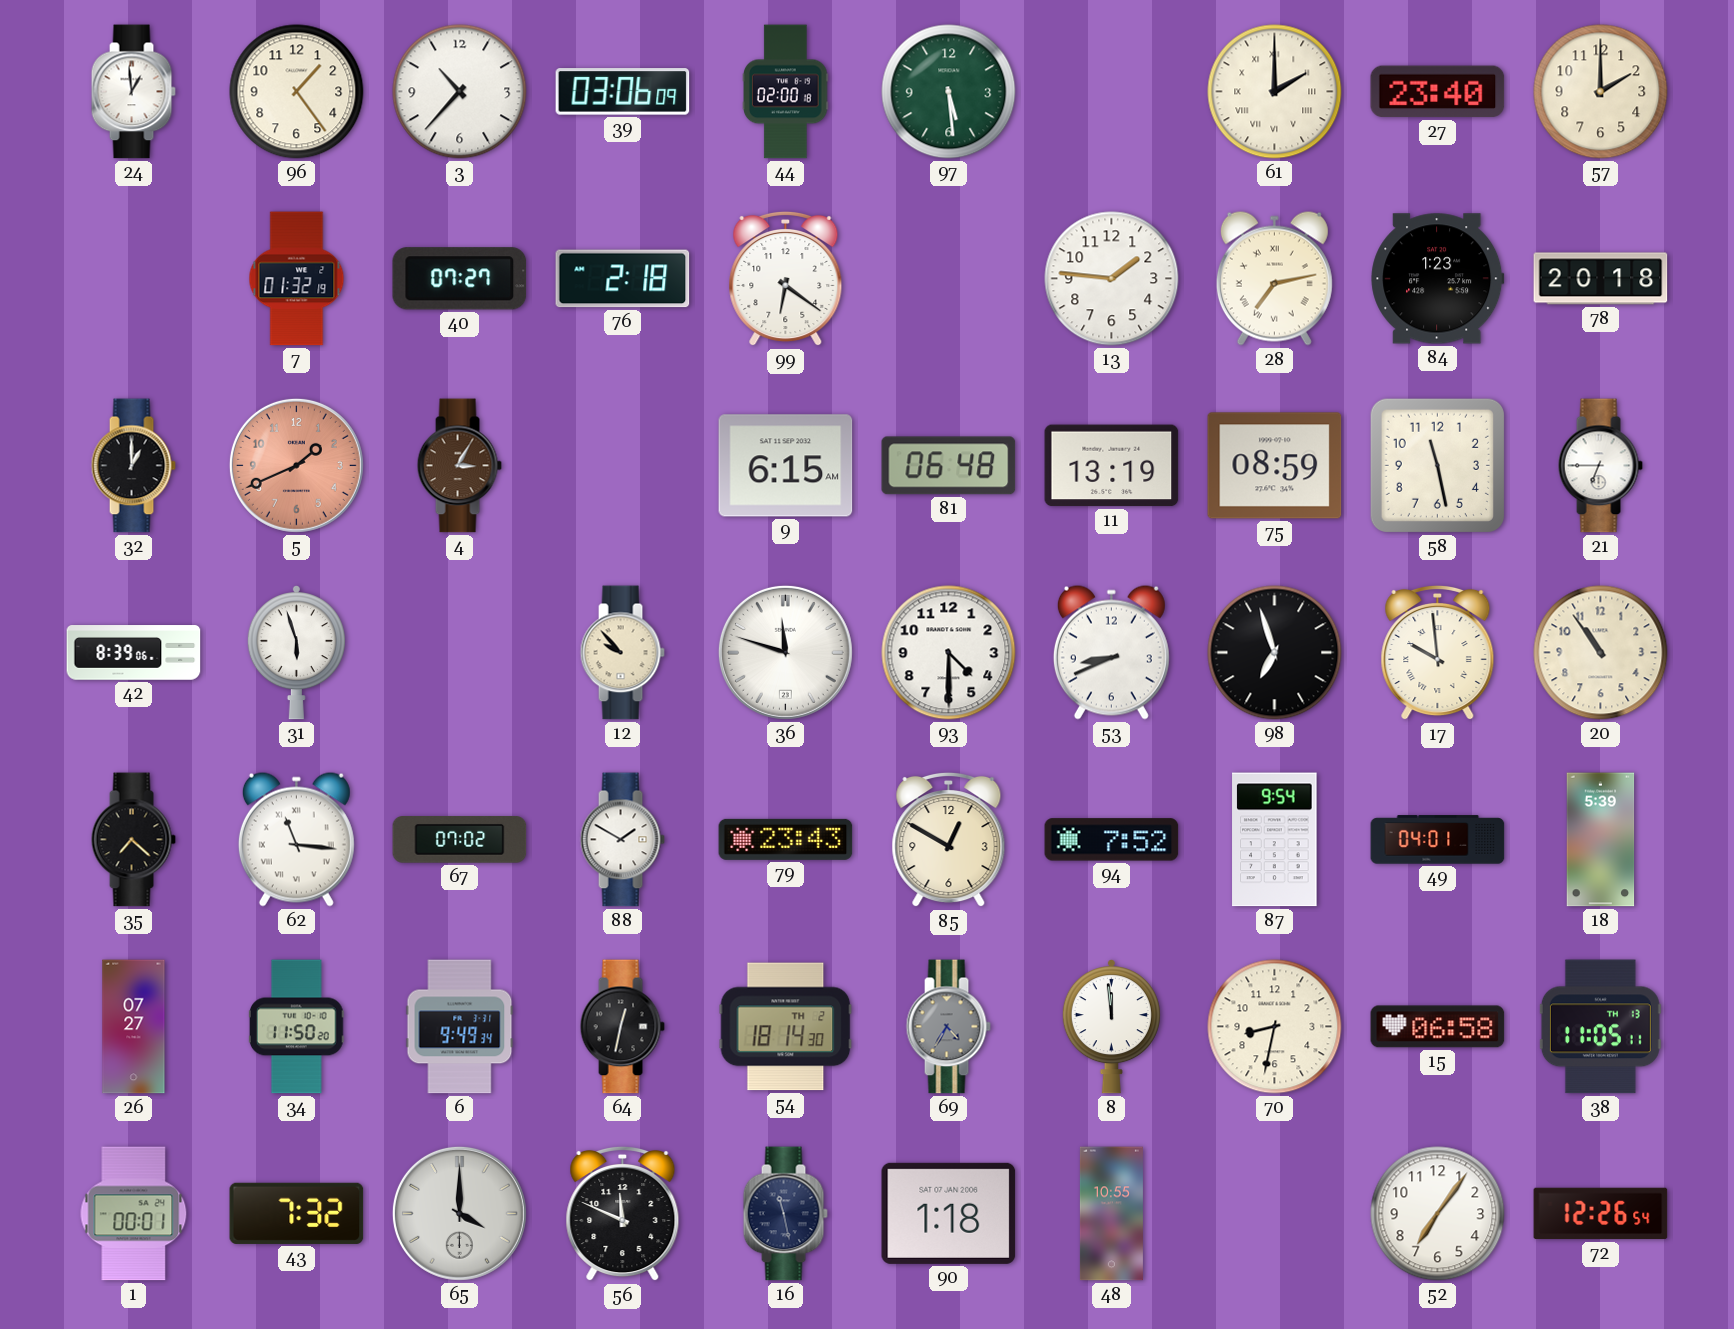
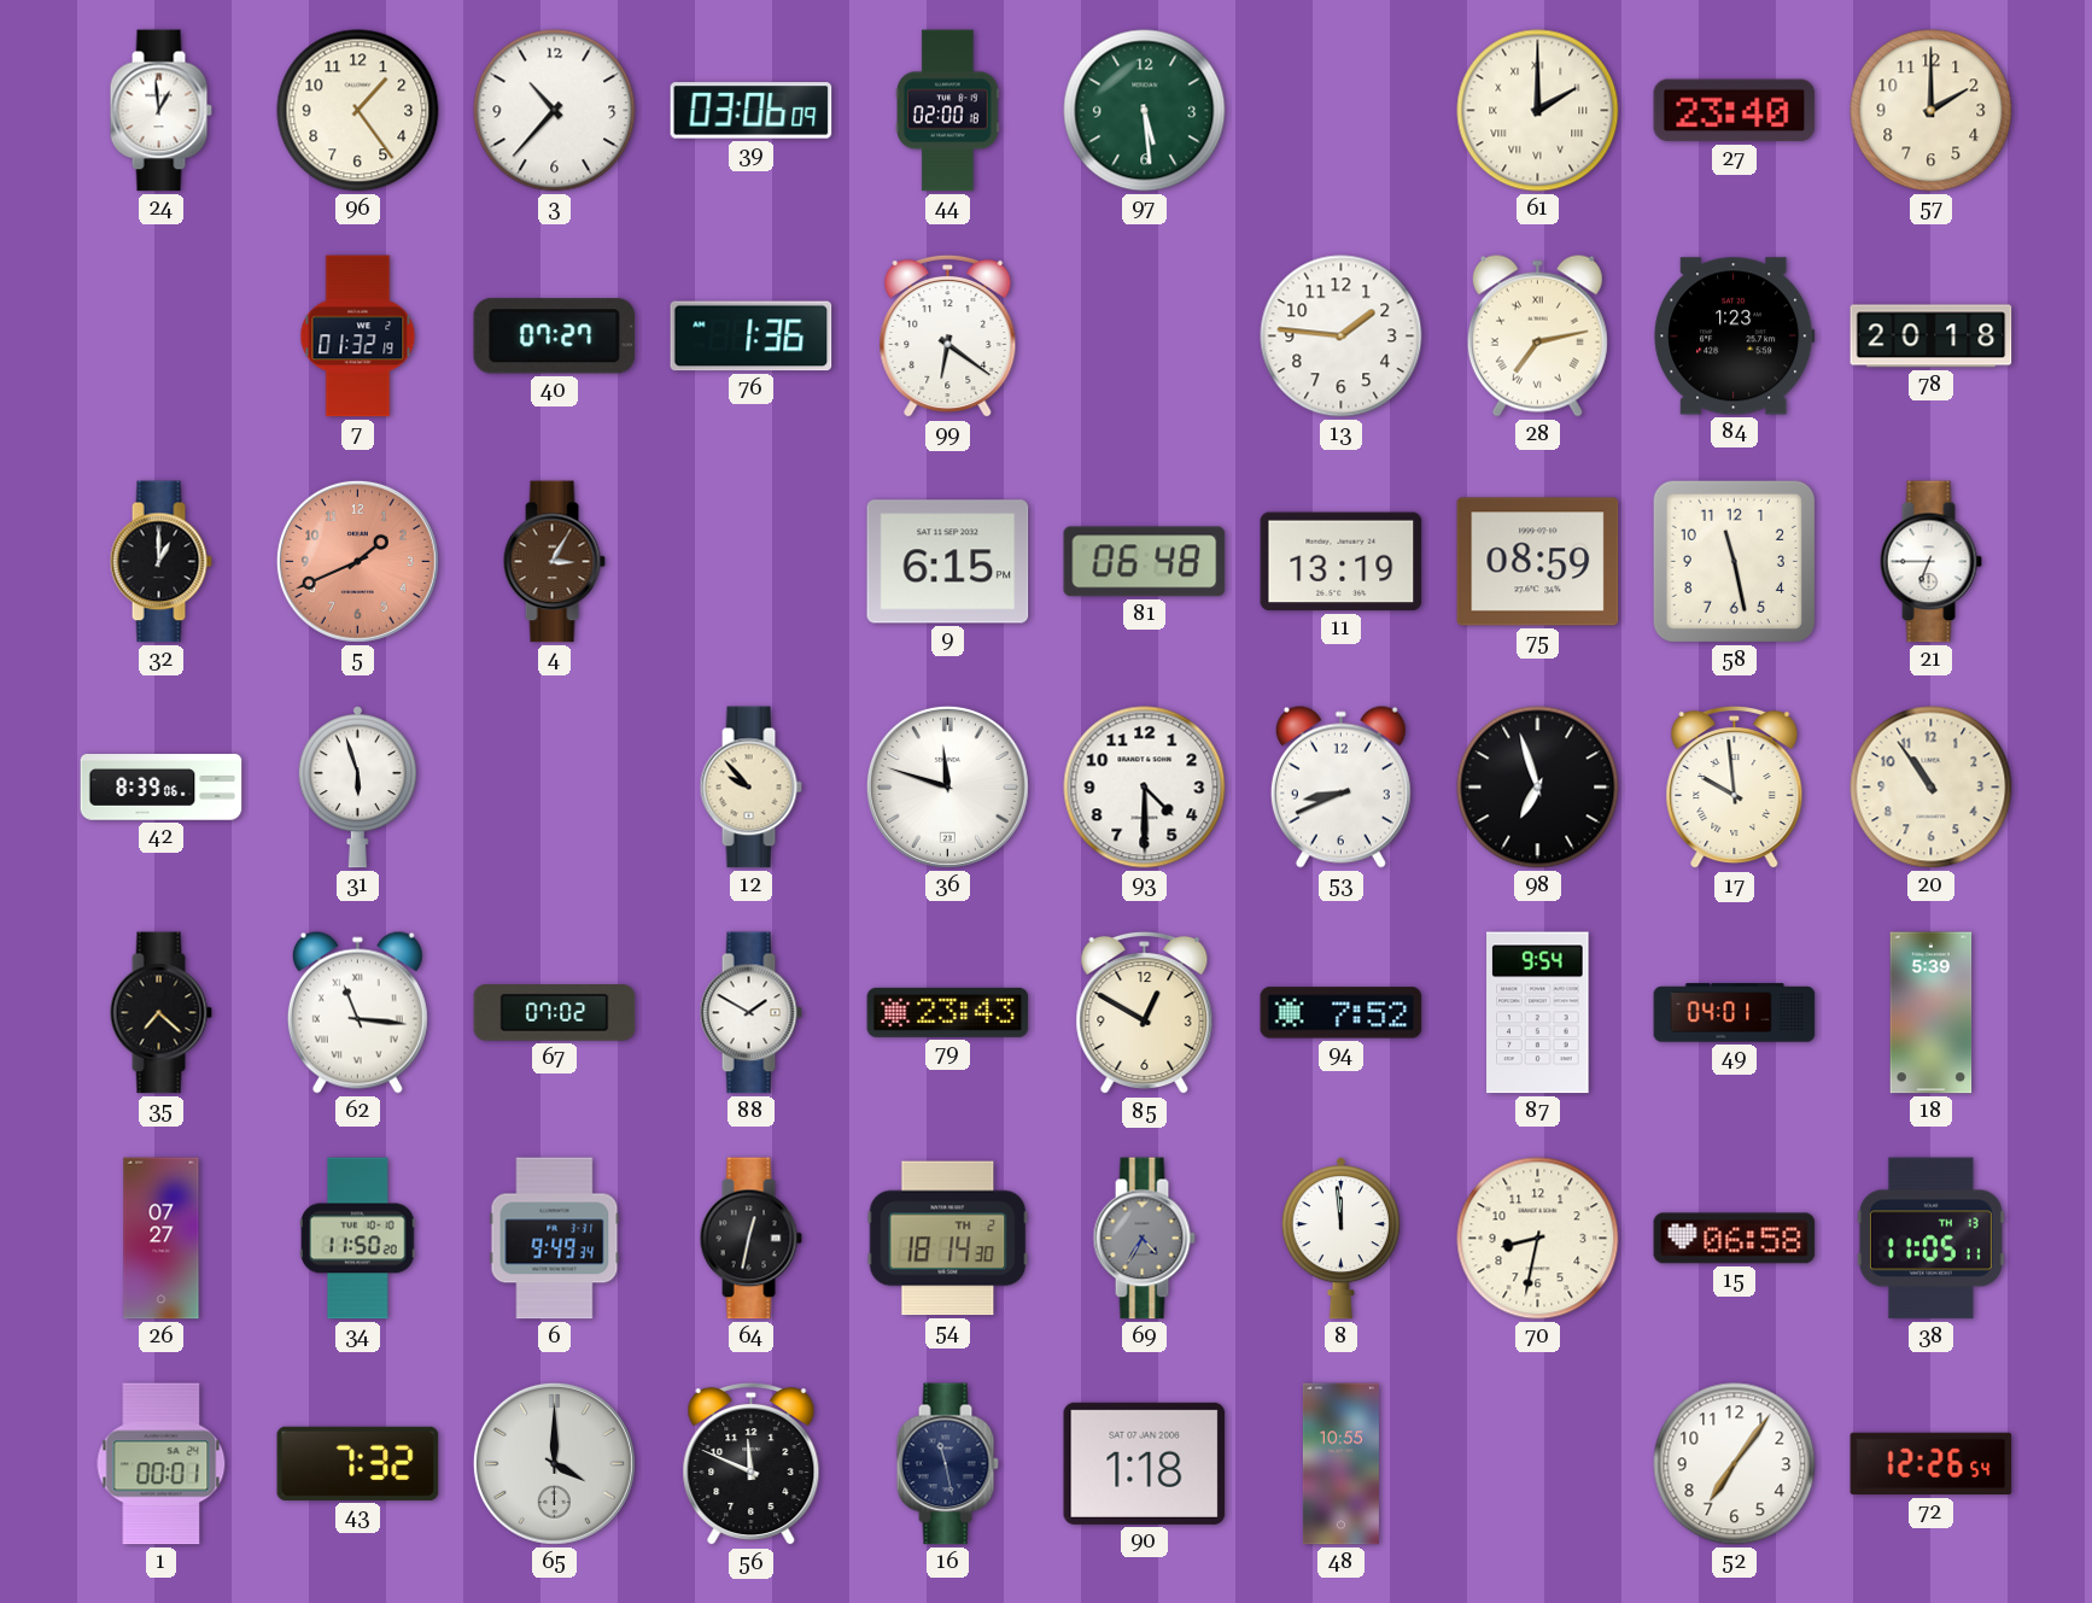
76: 2:18 -> 1:36
9: 6:15 AM -> 6:15 PM
